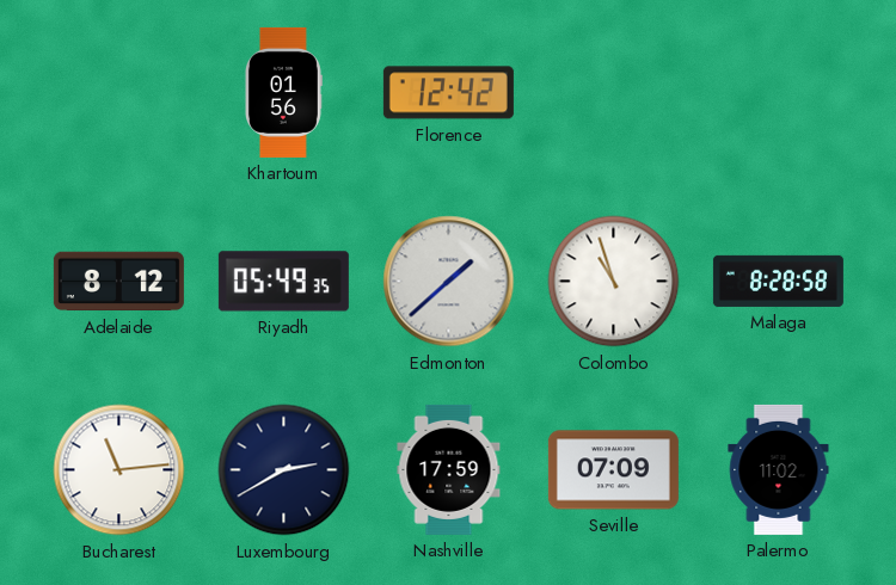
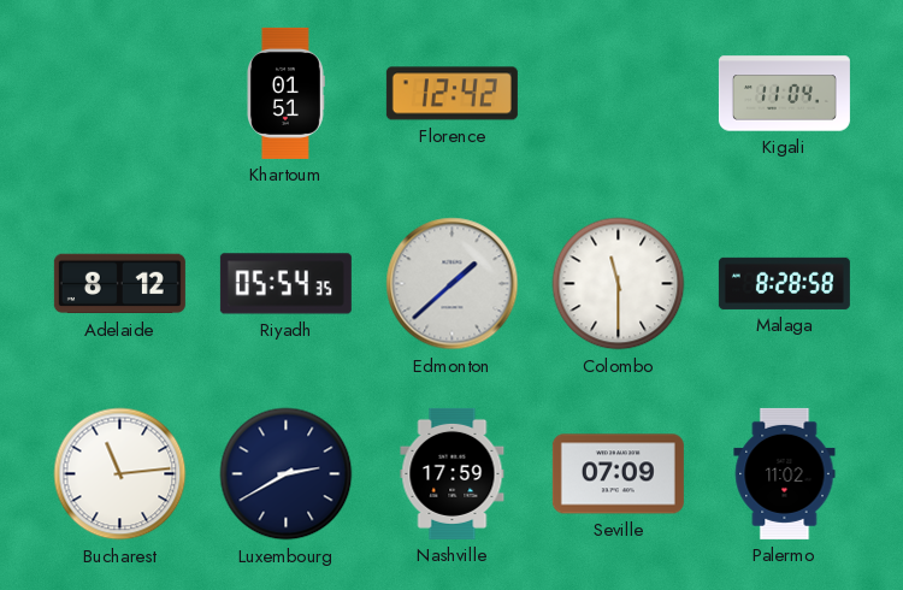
Khartoum: 01:56 -> 01:51
Kigali: none -> 11:04
Riyadh: 05:49 -> 05:54
Colombo: 10:57 -> 11:30
